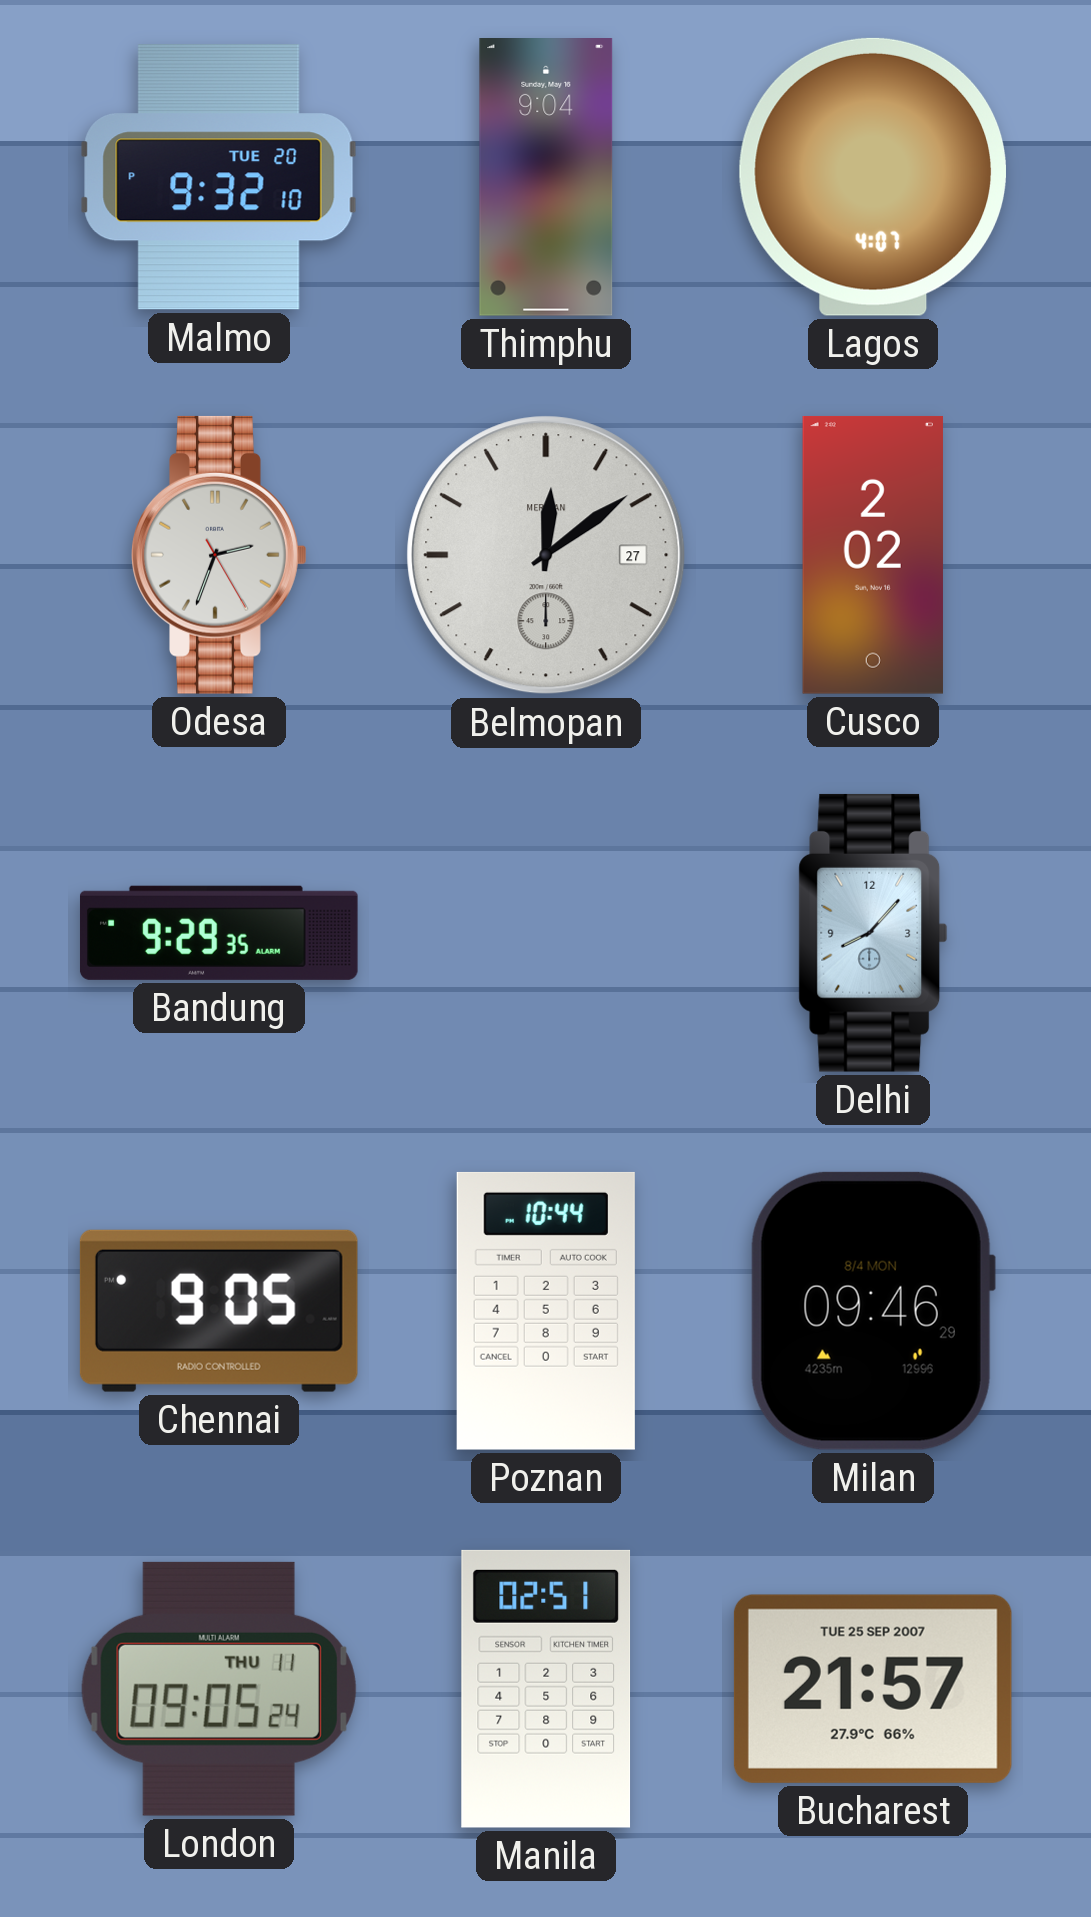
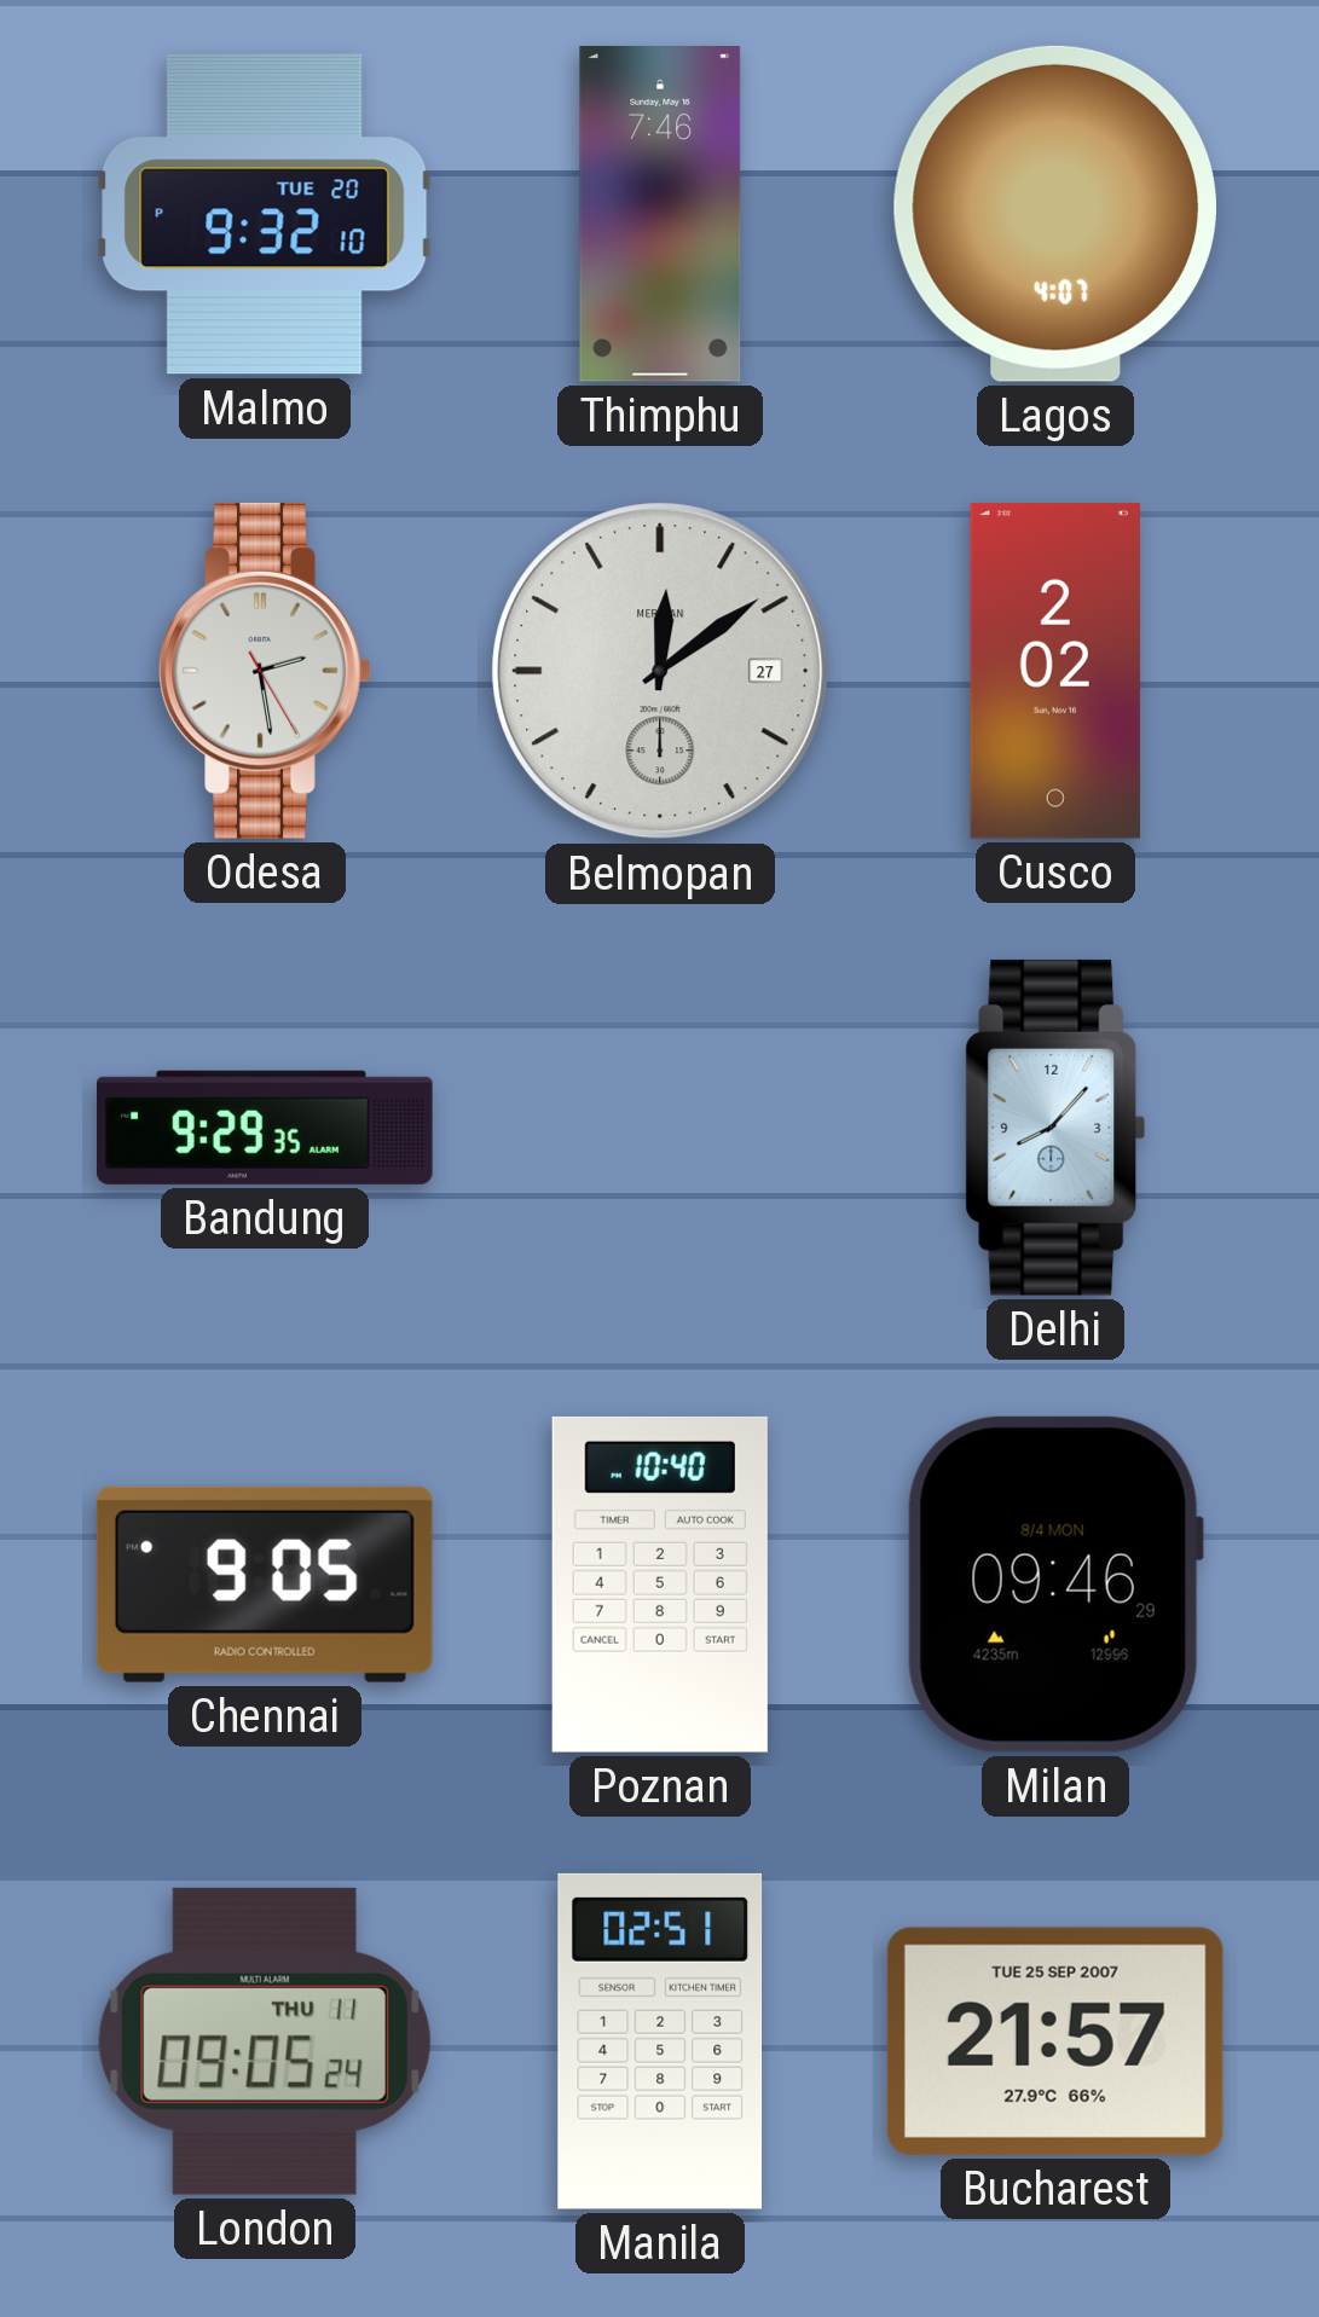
Thimphu: 9:04 -> 7:46
Odesa: 2:33 -> 2:28
Poznan: 10:44 -> 10:40
